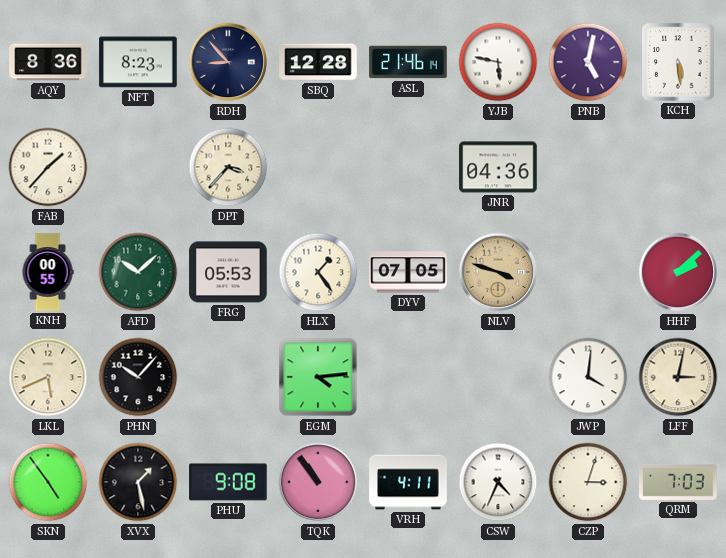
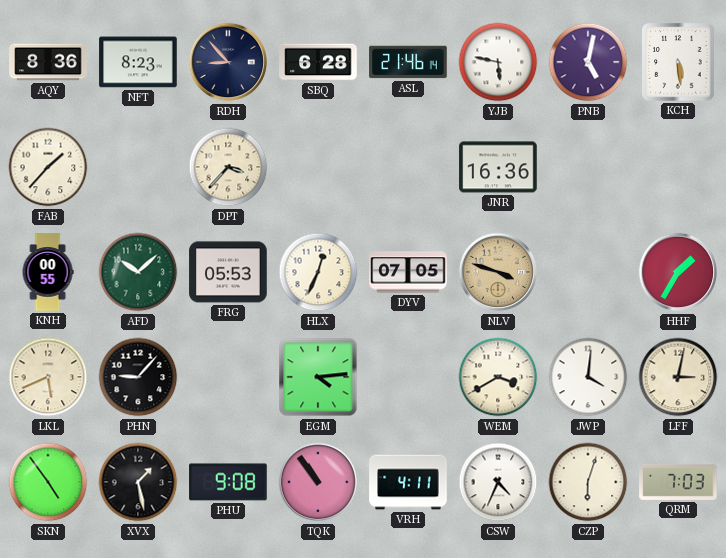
SBQ: 12:28 -> 6:28
JNR: 04:36 -> 16:36
HLX: 1:24 -> 12:34
HHF: 2:08 -> 1:35
PHN: 10:07 -> 9:07
WEM: none -> 3:40
CZP: 3:03 -> 6:03
